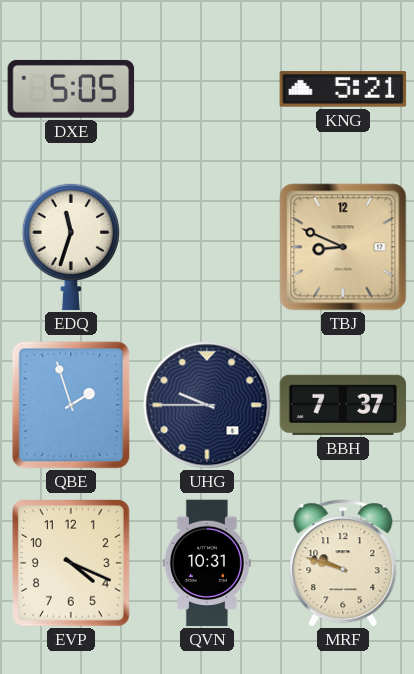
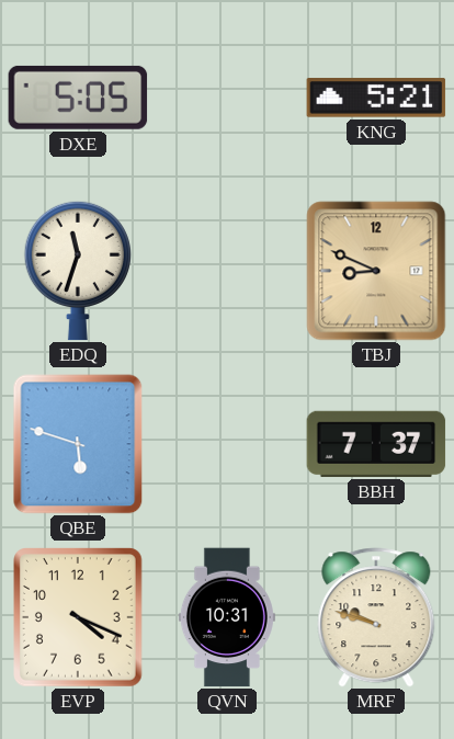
QBE: 1:57 -> 5:48
UHG: 9:45 -> none
